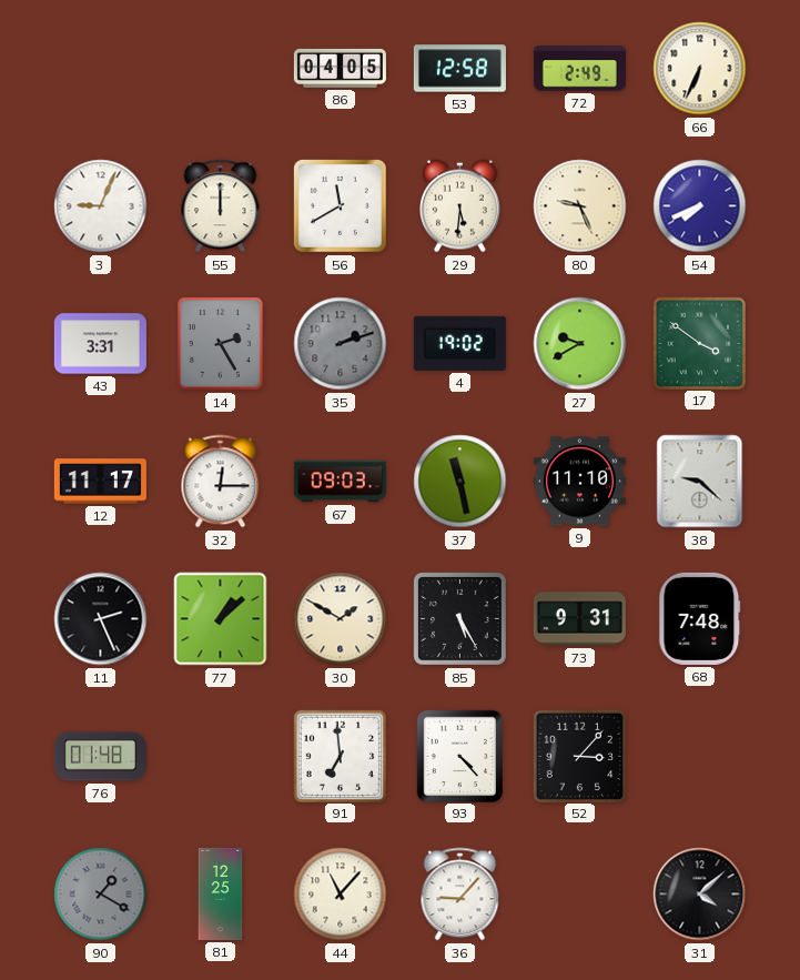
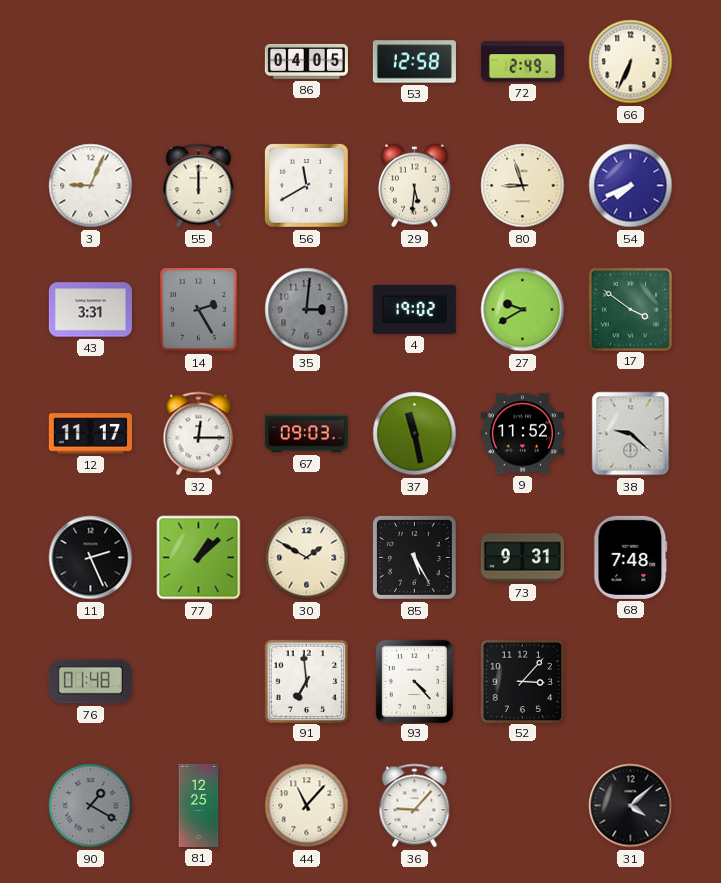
80: 9:26 -> 8:57
35: 2:12 -> 3:01
9: 11:10 -> 11:52
